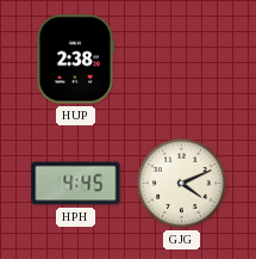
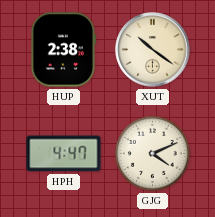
XUT: none -> 10:21
HPH: 4:45 -> 4:47
